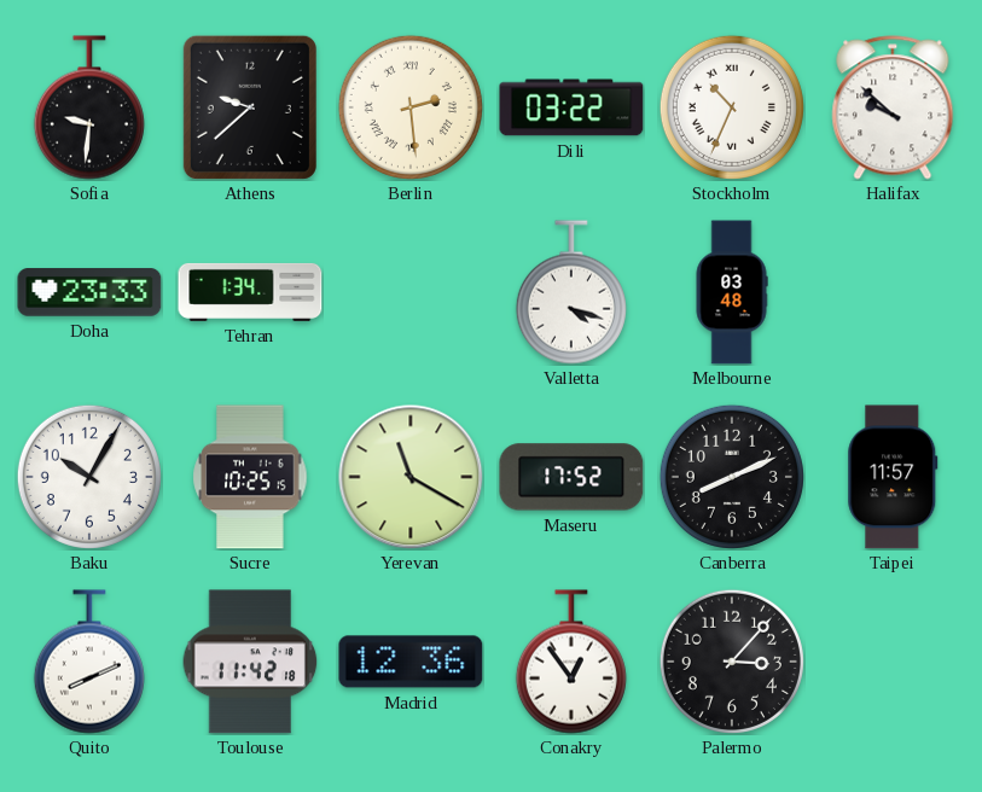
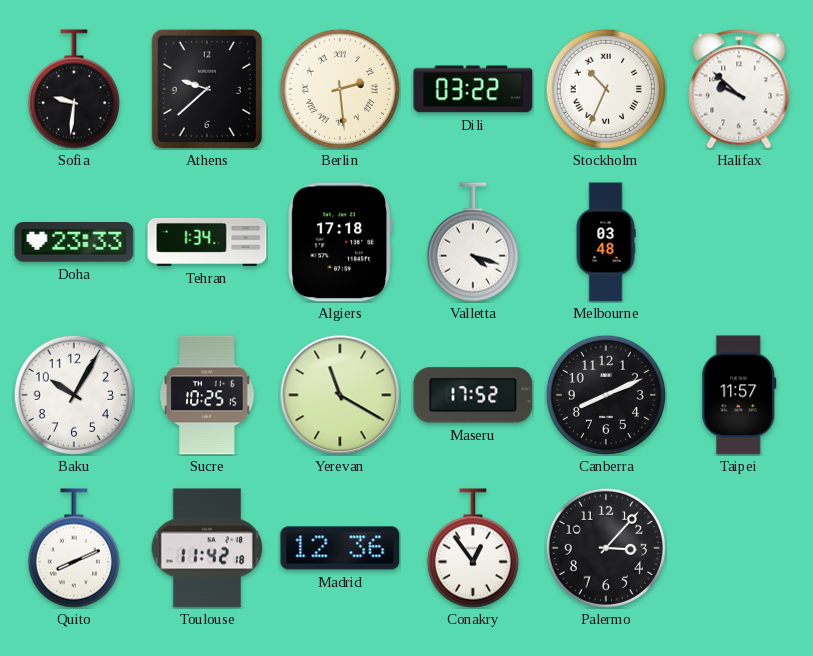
Algiers: none -> 17:18
